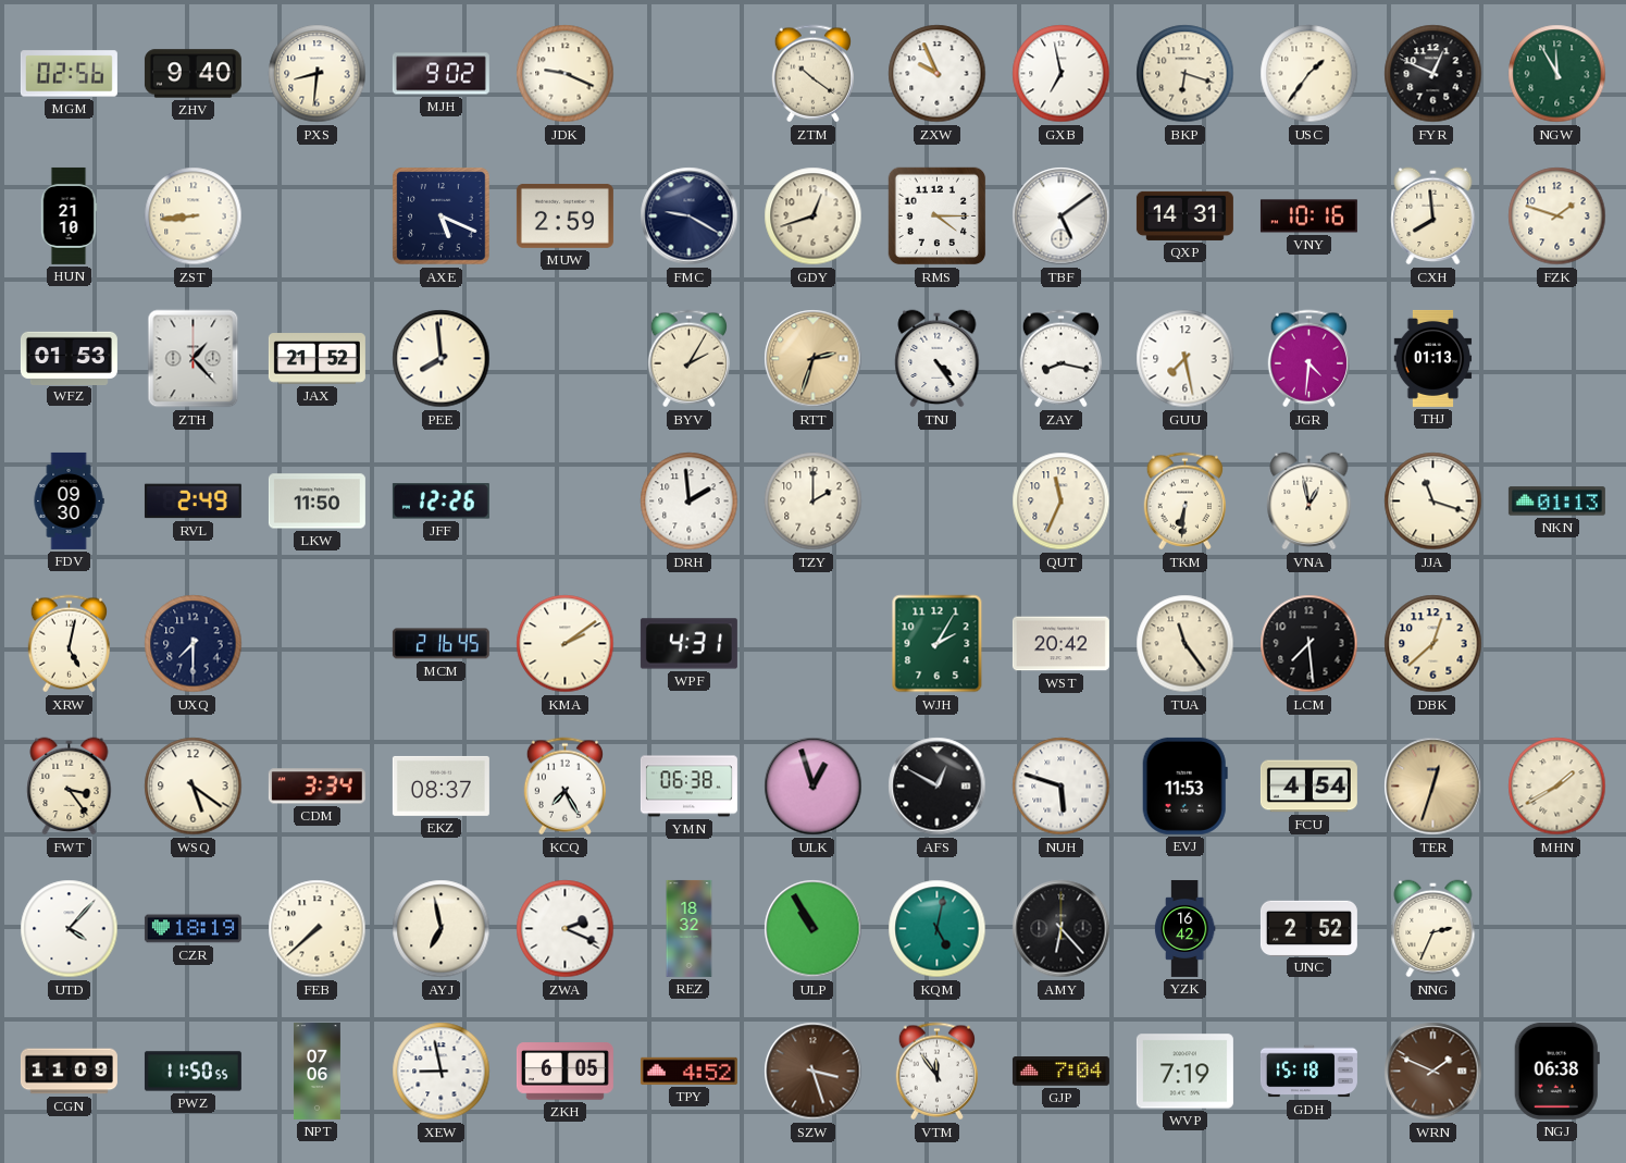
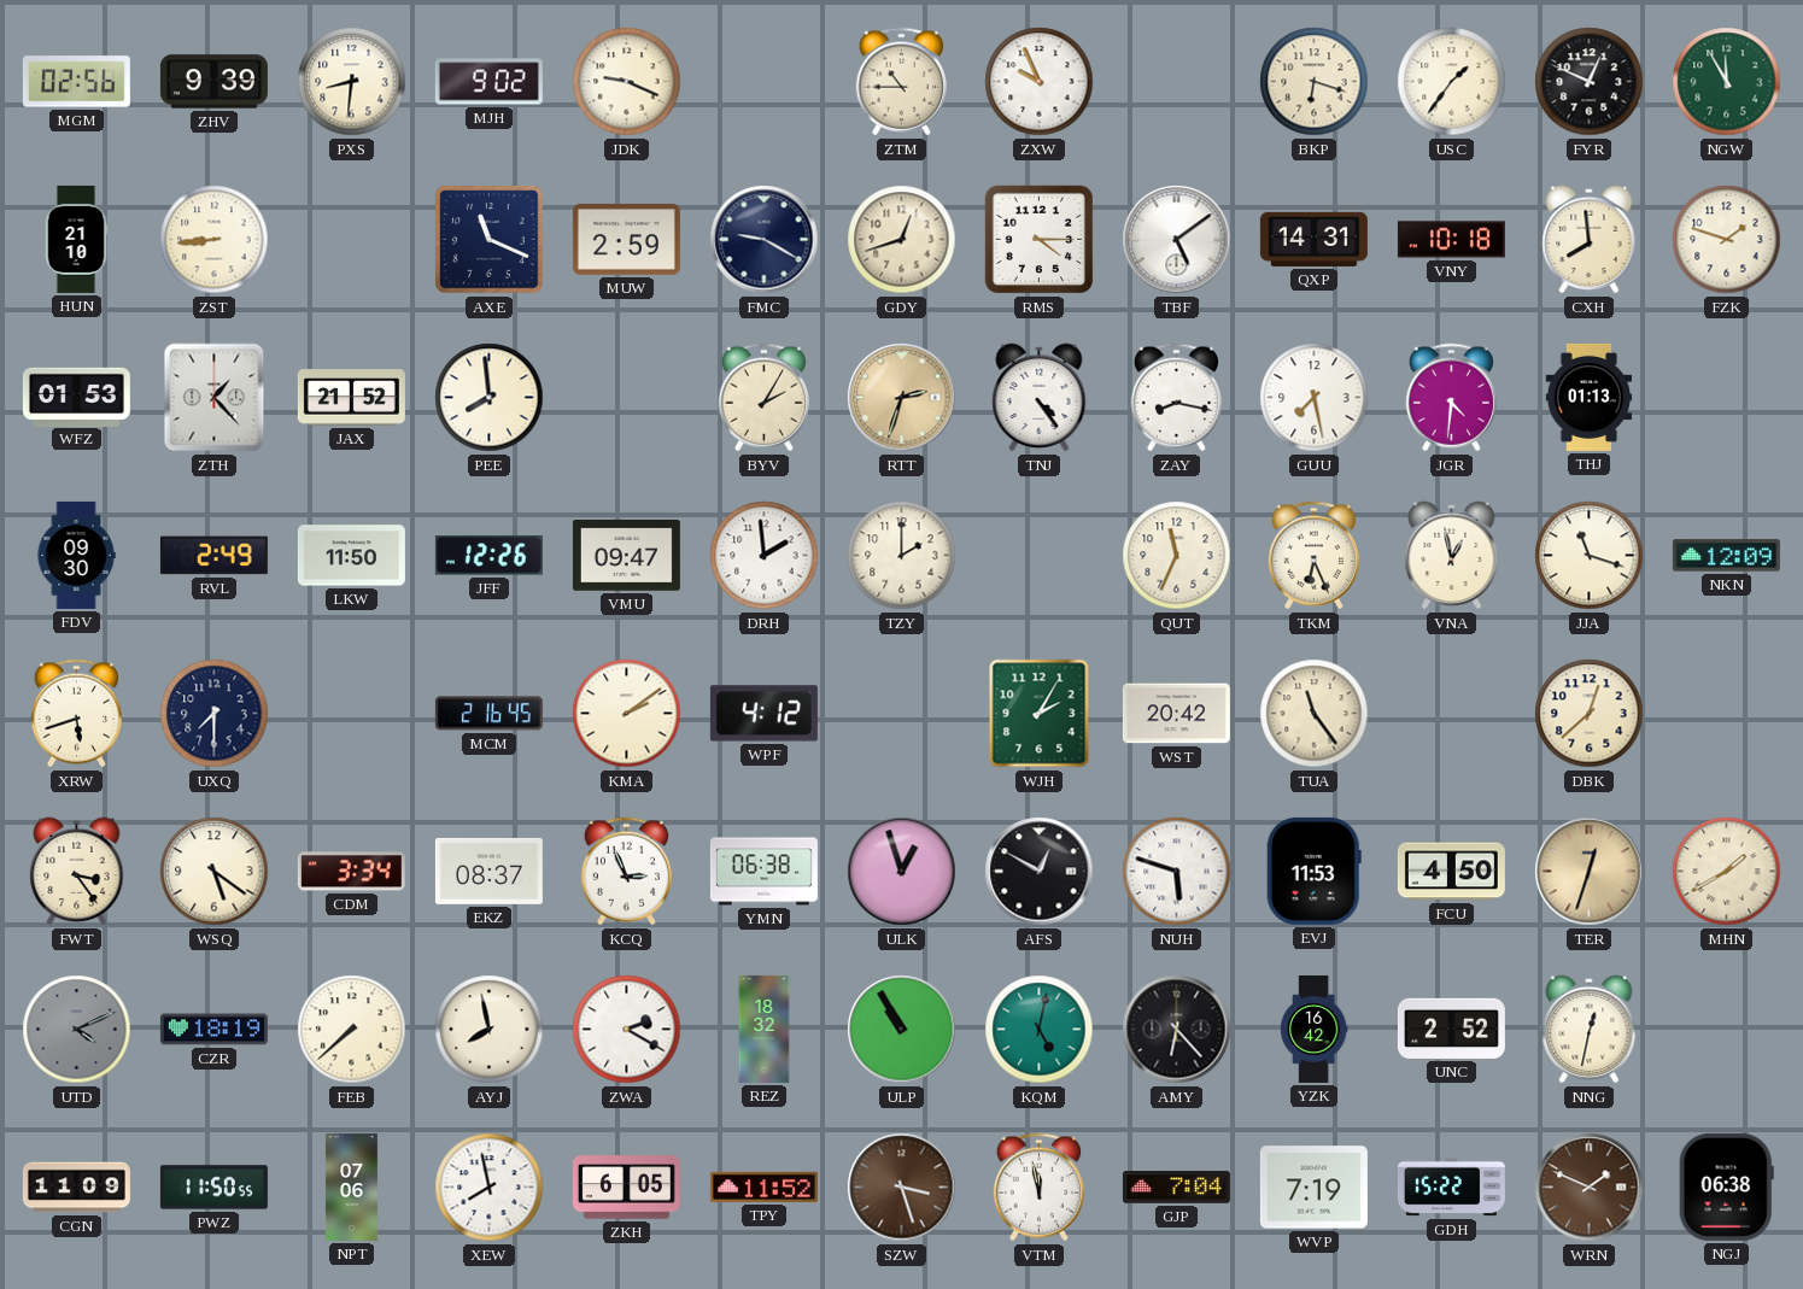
ZHV: 9:40 -> 9:39
ZTM: 10:21 -> 10:45
GXB: 6:58 -> none
AXE: 5:19 -> 11:19
VNY: 10:16 -> 10:18
VMU: none -> 09:47
TKM: 6:31 -> 6:26
NKN: 01:13 -> 12:09
XRW: 5:02 -> 5:42
WPF: 4:31 -> 4:12
LCM: 7:29 -> none
KCQ: 7:25 -> 2:56
FCU: 4:54 -> 4:50
UTD: 4:07 -> 4:11
UTD dial: white -> grey
AYJ: 6:58 -> 7:58
ZWA: 2:19 -> 2:20
NNG: 2:34 -> 12:32
XEW: 8:58 -> 7:58
TPY: 4:52 -> 11:52
VTM: 11:54 -> 11:58
GDH: 15:18 -> 15:22
